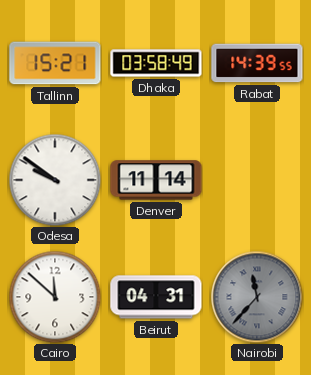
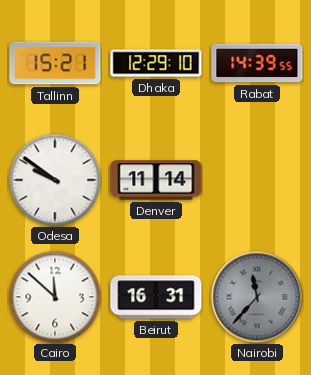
Dhaka: 03:58 -> 12:29
Beirut: 04:31 -> 16:31
